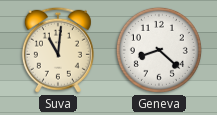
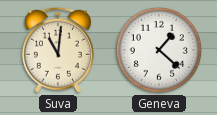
Geneva: 8:22 -> 1:22
